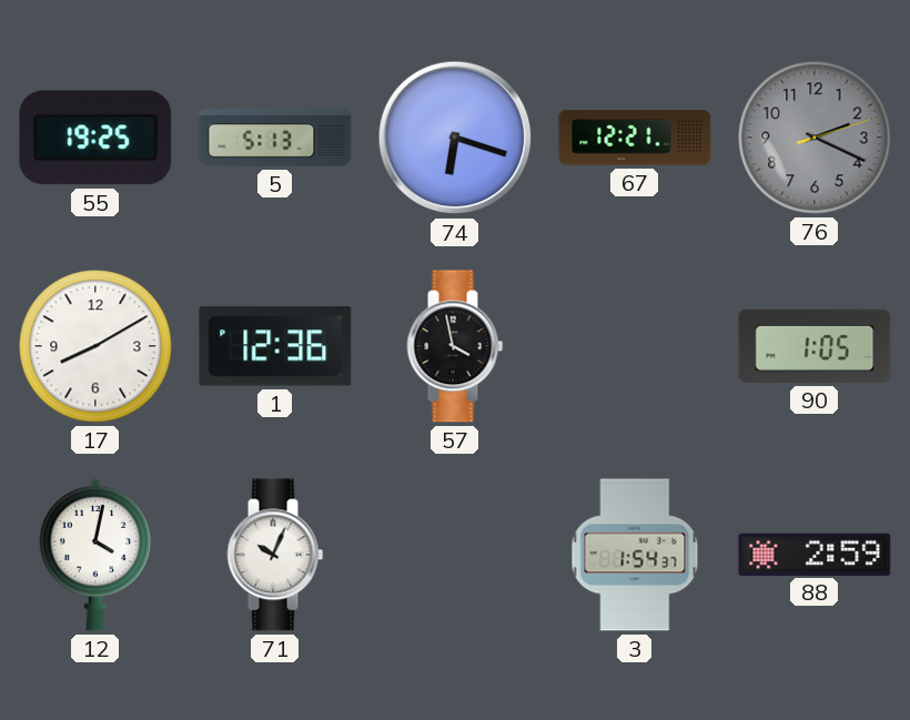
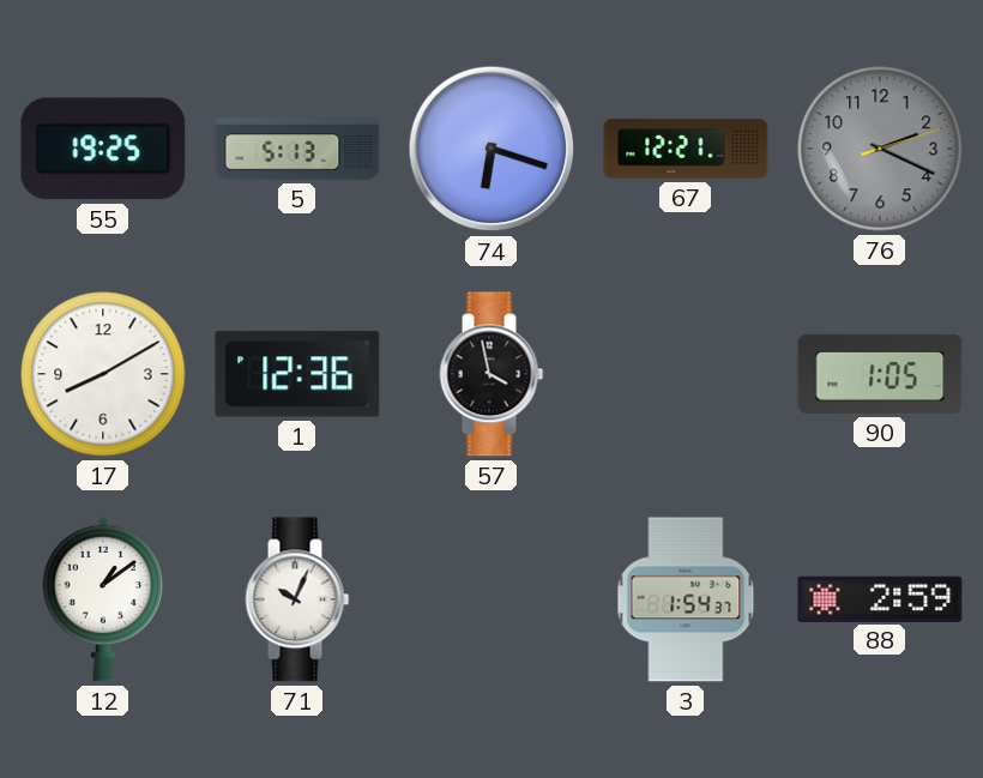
12: 4:02 -> 1:09
